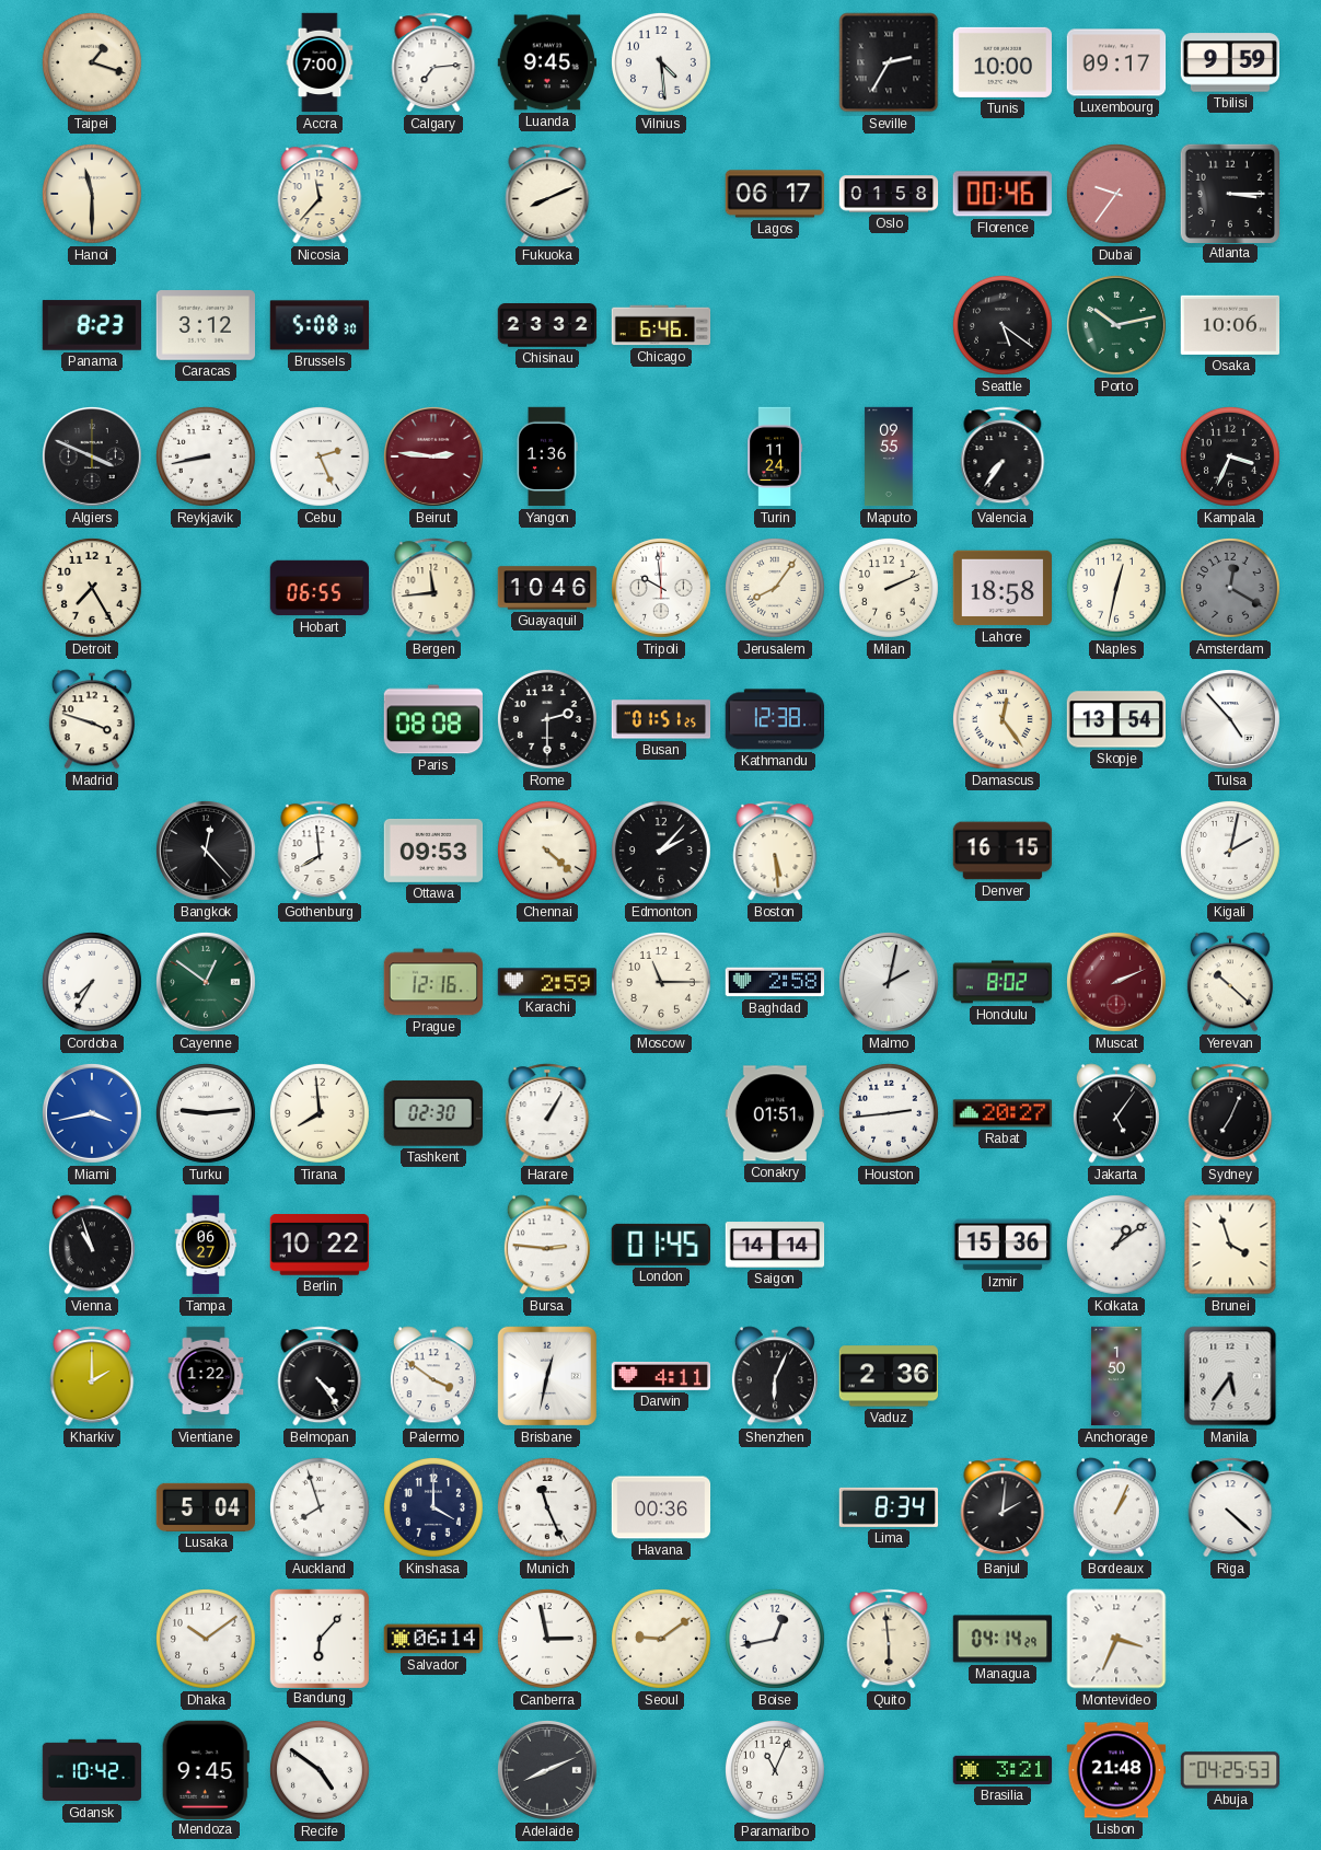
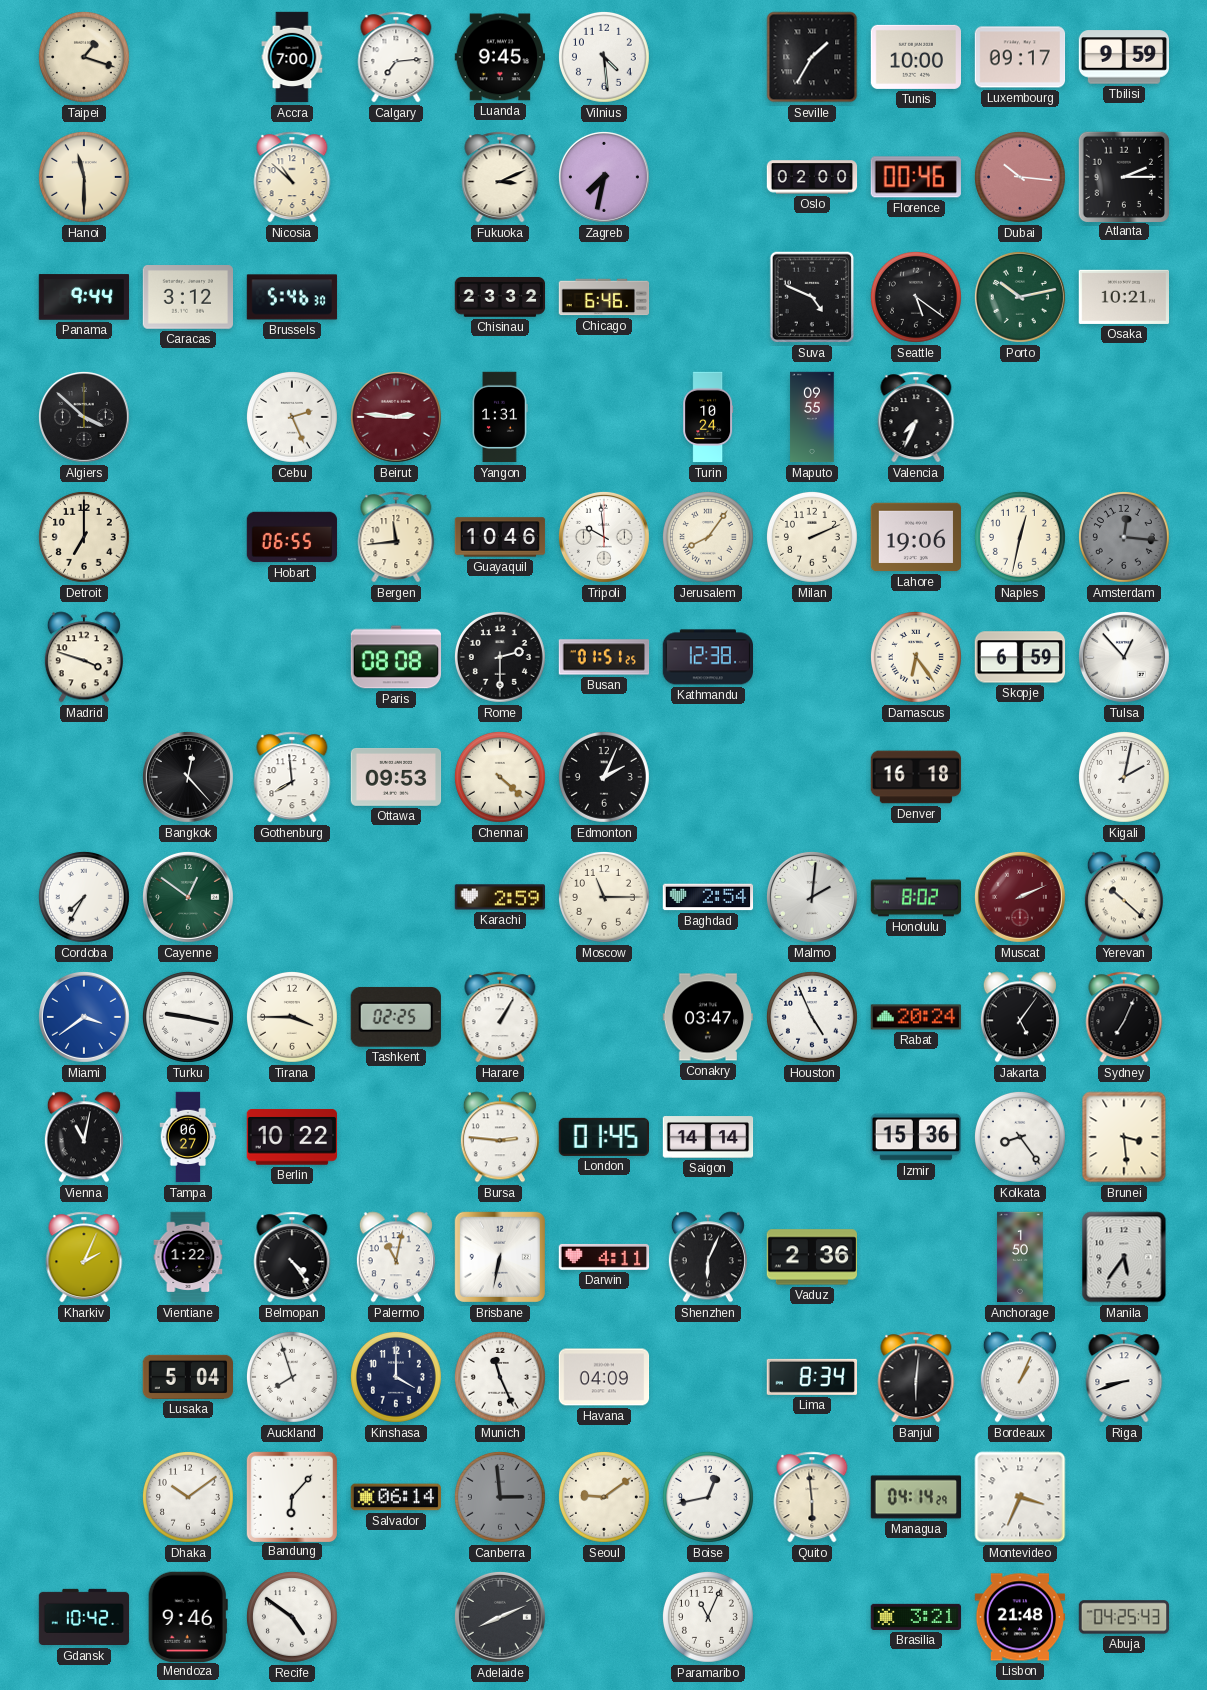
Seville: 2:35 -> 1:35
Nicosia: 11:37 -> 10:52
Fukuoka: 8:11 -> 3:11
Zagreb: none -> 7:32
Lagos: 06:17 -> none
Oslo: 01:58 -> 02:00
Dubai: 9:36 -> 10:16
Atlanta: 3:15 -> 2:15
Panama: 8:23 -> 9:44
Brussels: 5:08 -> 5:46
Suva: none -> 4:49
Osaka: 10:06 -> 10:21
Algiers: 3:49 -> 3:52
Reykjavik: 8:43 -> none
Yangon: 1:36 -> 1:31
Turin: 11:24 -> 10:24
Valencia: 7:36 -> 7:34
Kampala: 3:34 -> none
Detroit: 7:25 -> 7:00
Lahore: 18:58 -> 19:06
Amsterdam: 12:20 -> 12:16
Damascus: 12:24 -> 6:24
Skopje: 13:54 -> 6:59
Tulsa: 4:53 -> 12:53
Edmonton: 2:07 -> 2:04
Boston: 5:29 -> none
Denver: 16:15 -> 16:18
Prague: 12:16 -> none
Baghdad: 2:58 -> 2:54
Malmo: 2:02 -> 2:01
Miami: 3:43 -> 3:39
Turku: 9:14 -> 9:17
Tirana: 7:59 -> 3:45
Tashkent: 02:30 -> 02:25
Conakry: 01:51 -> 03:47
Houston: 2:44 -> 4:56
Rabat: 20:27 -> 20:24
Vienna: 10:57 -> 11:02
Kolkata: 1:09 -> 8:24
Brunei: 3:57 -> 3:29
Kharkiv: 2:00 -> 2:04
Palermo: 3:51 -> 11:02
Brisbane: 12:32 -> 6:32
Havana: 00:36 -> 04:09
Banjul: 2:01 -> 6:01
Riga: 4:22 -> 8:42
Canberra: 2:58 -> 2:59
Canberra dial: white -> grey
Mendoza: 9:45 -> 9:46
Abuja: 04:25:53 -> 04:25:43
